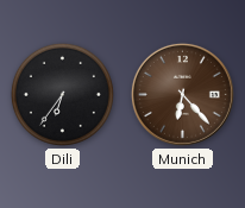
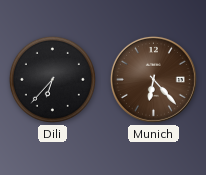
Dili: 6:36 -> 6:37
